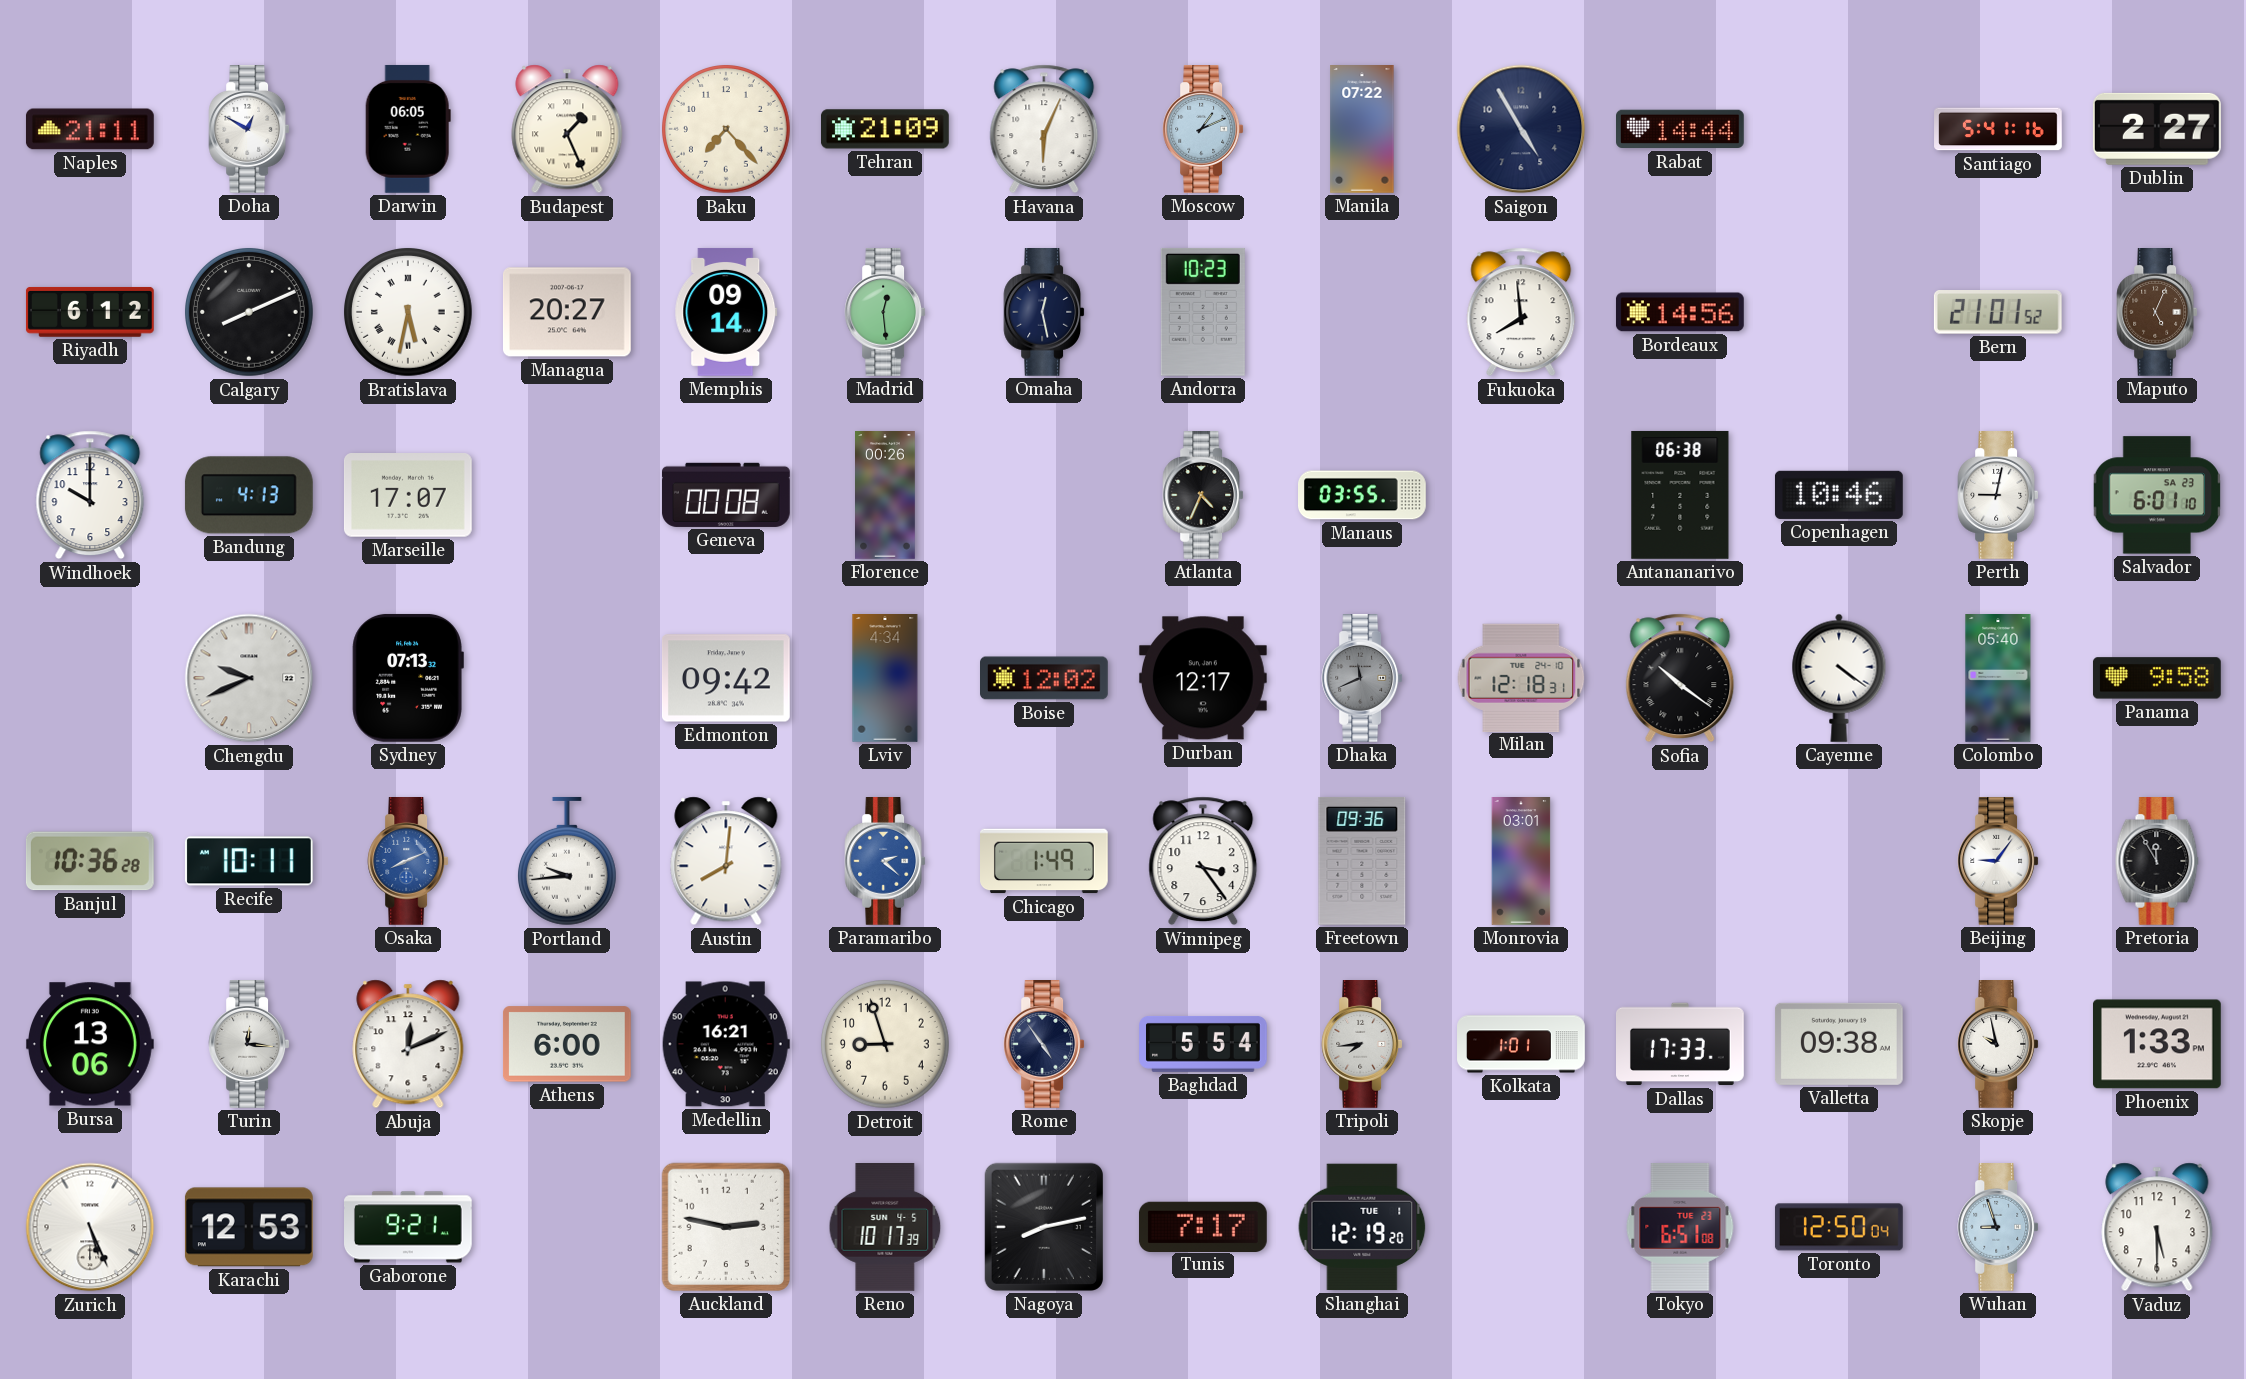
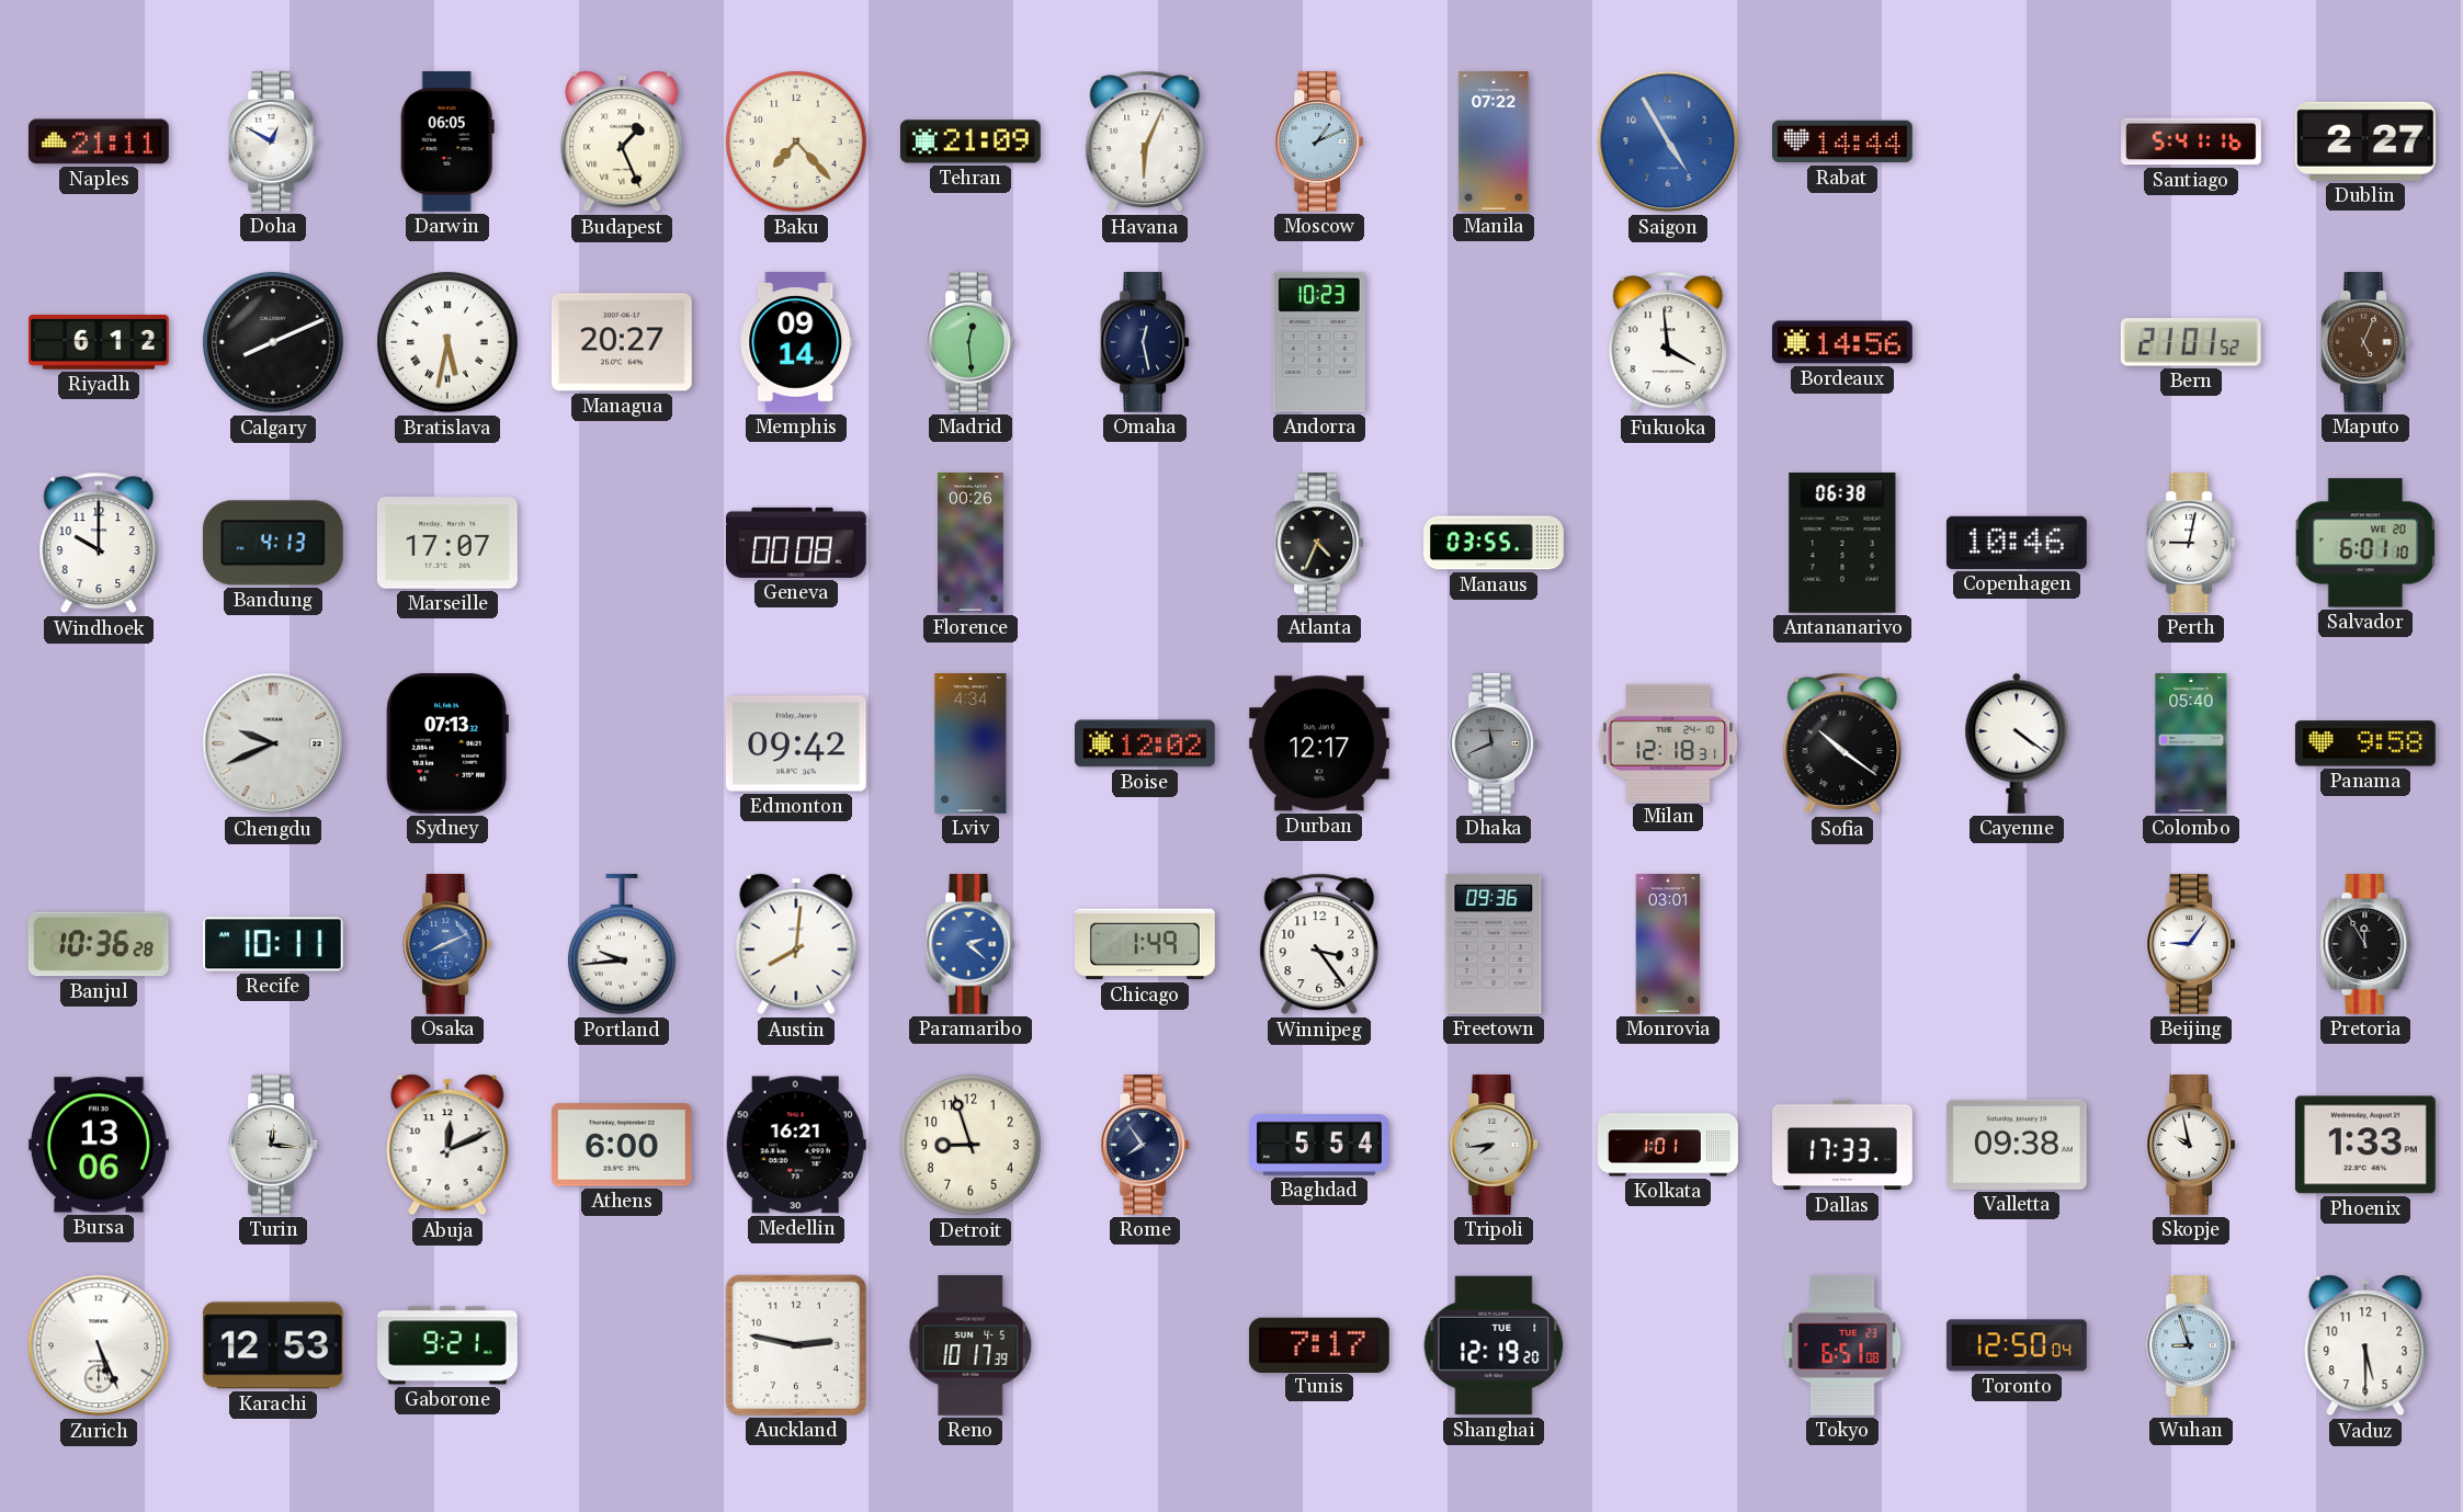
Saigon dial: navy -> blue
Fukuoka: 7:59 -> 3:59
Salvador date: SA 23 -> WE 20
Rome: 4:54 -> 7:54
Nagoya: 8:13 -> none
